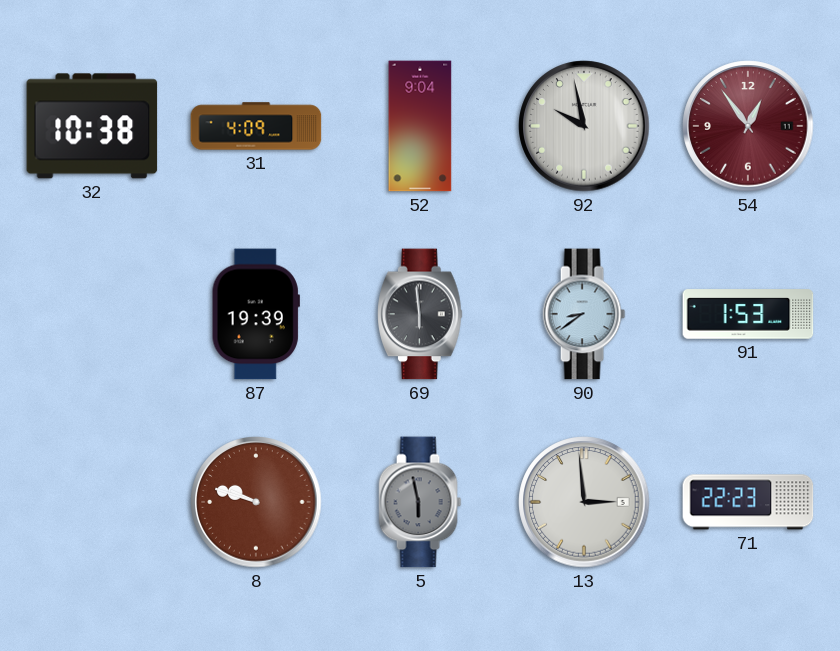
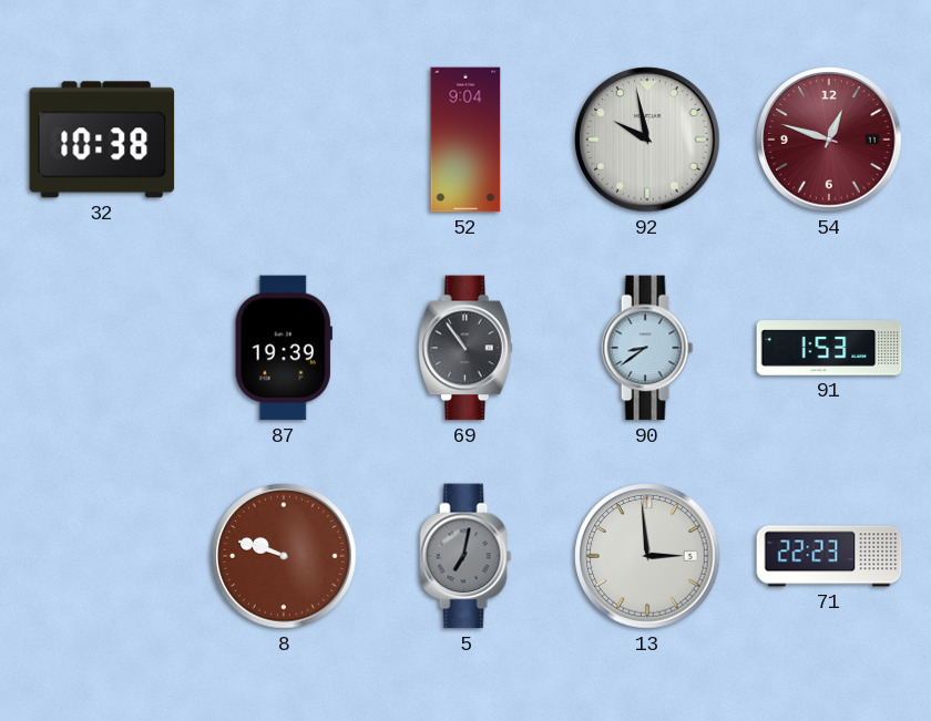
31: 4:09 -> none
54: 12:54 -> 12:48
69: 5:59 -> 10:54
5: 5:58 -> 7:02
